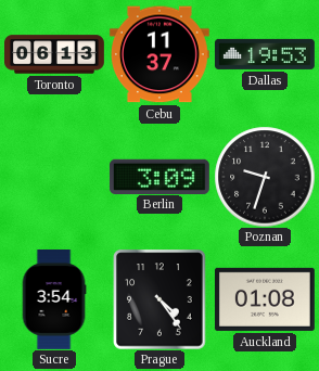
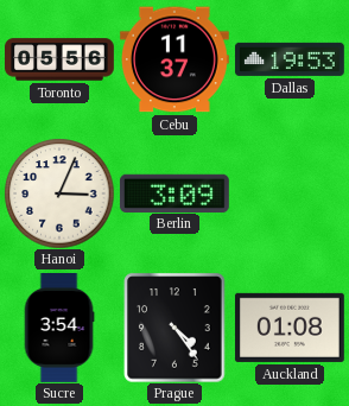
Toronto: 06:13 -> 05:56
Hanoi: none -> 3:04
Poznan: 9:33 -> none
